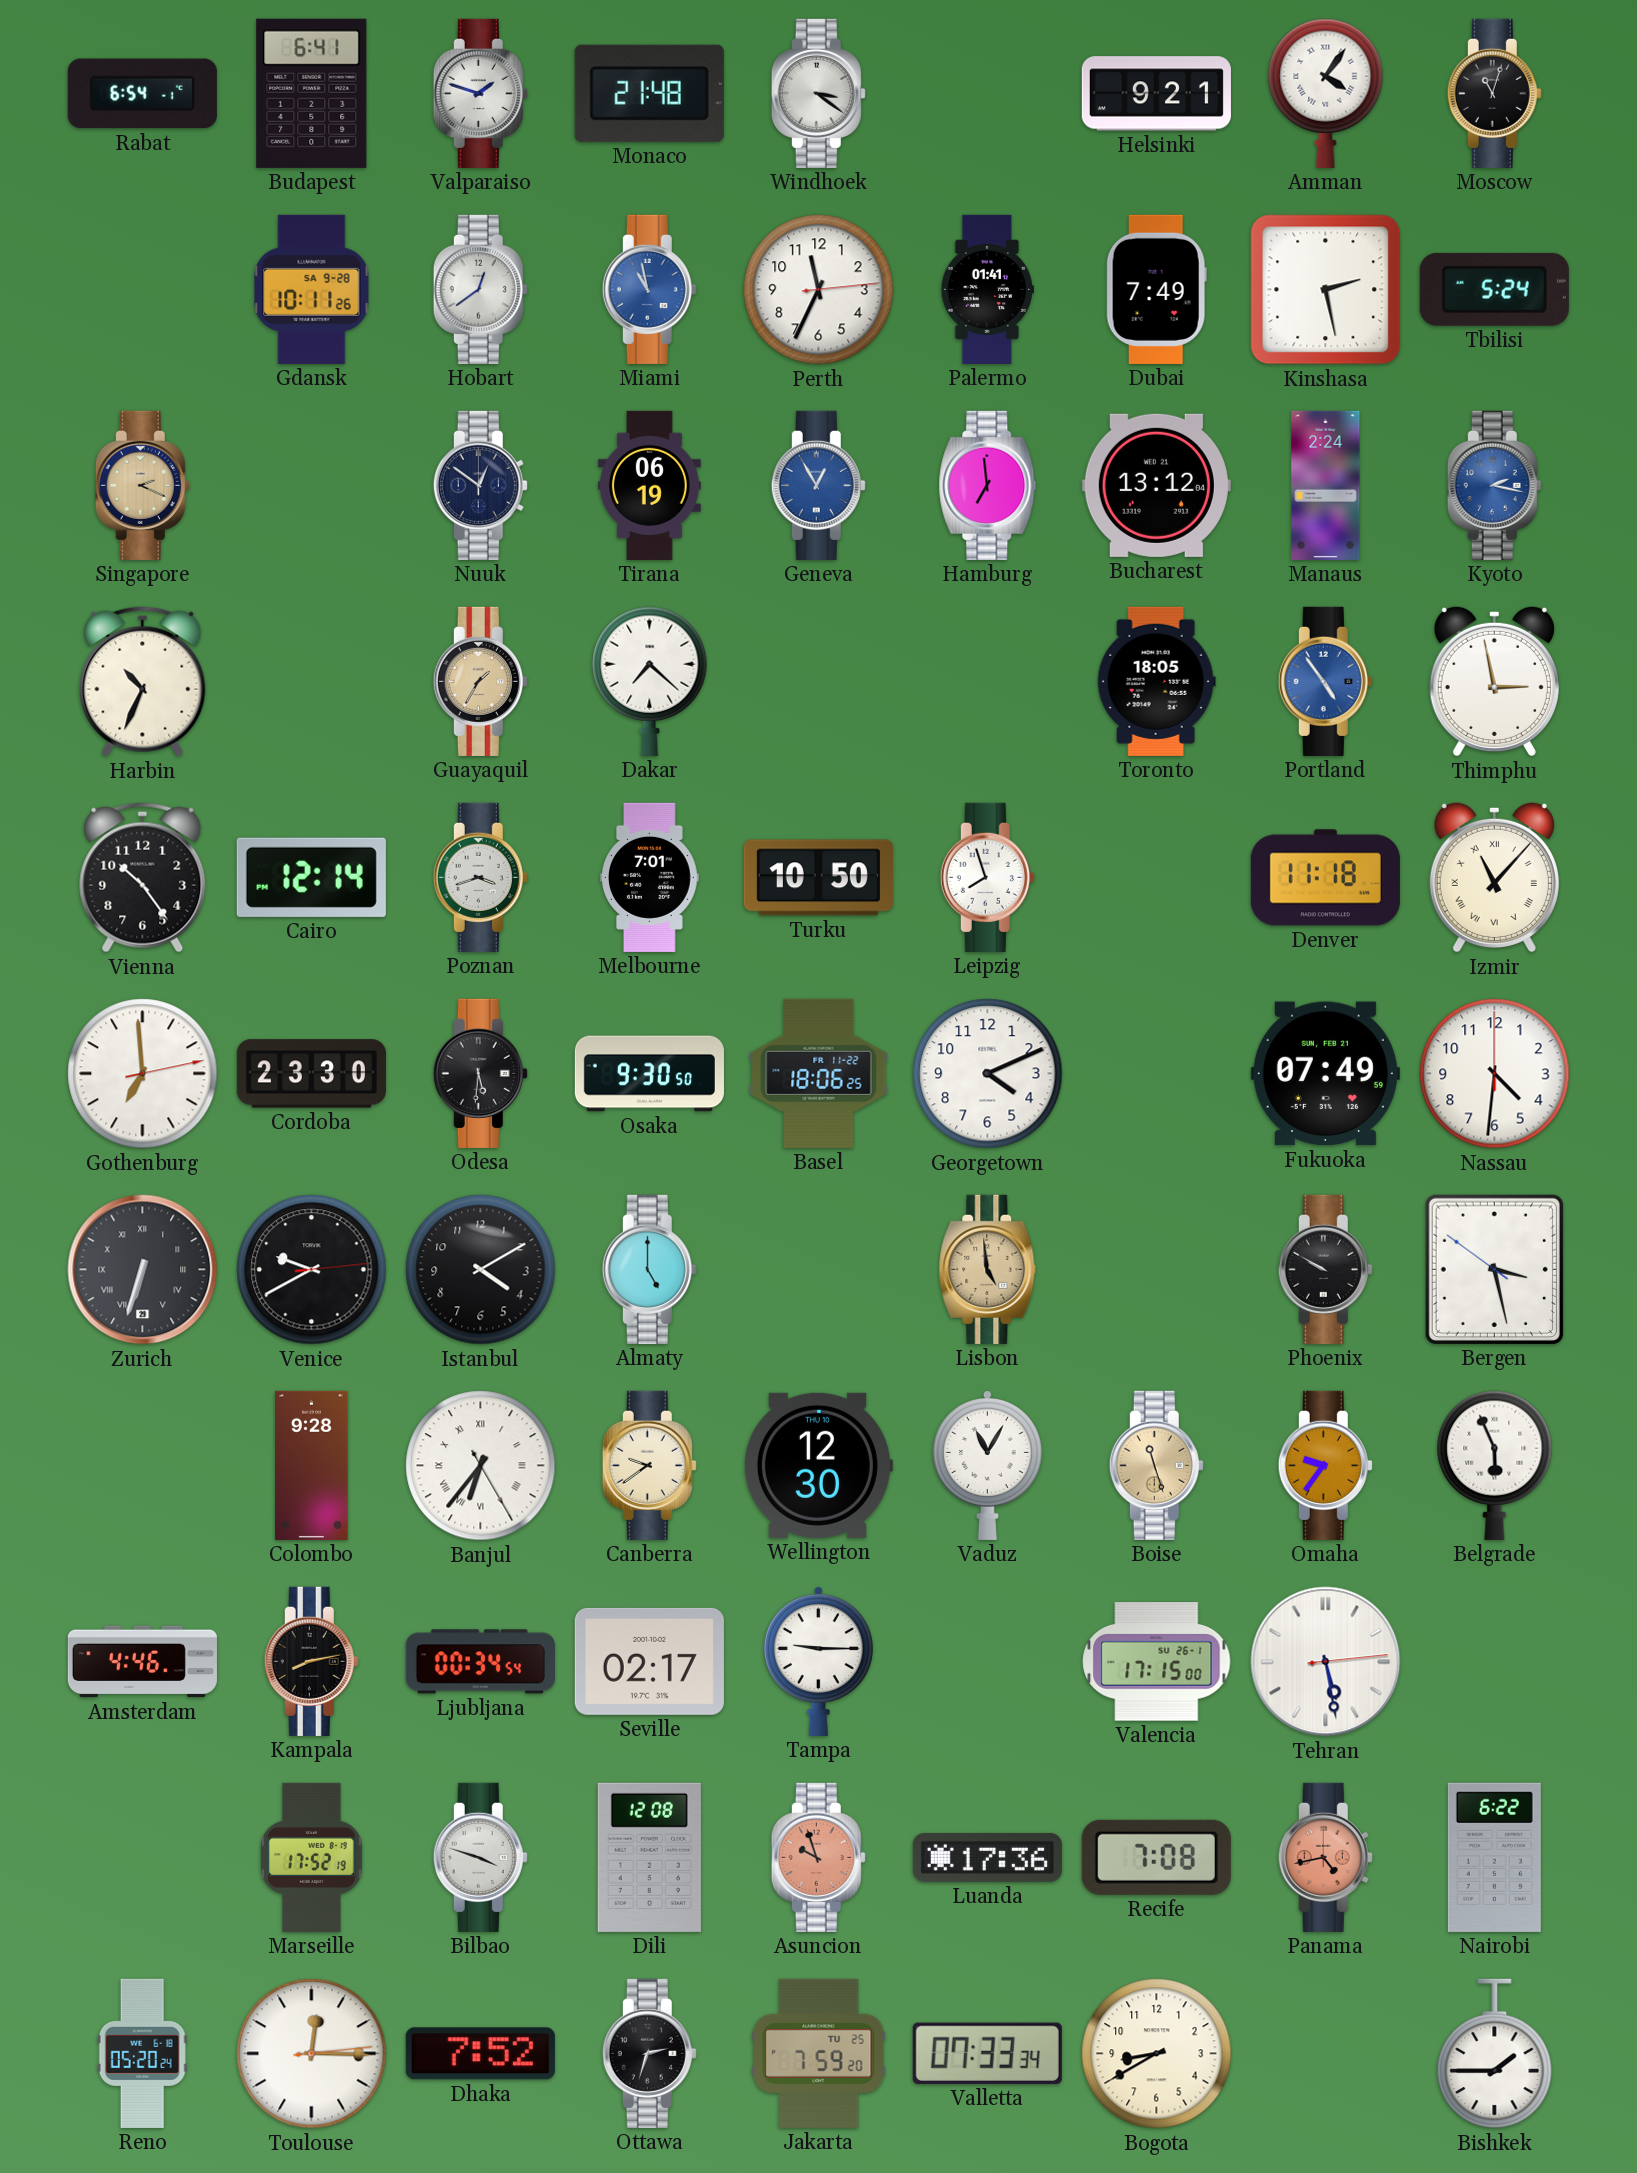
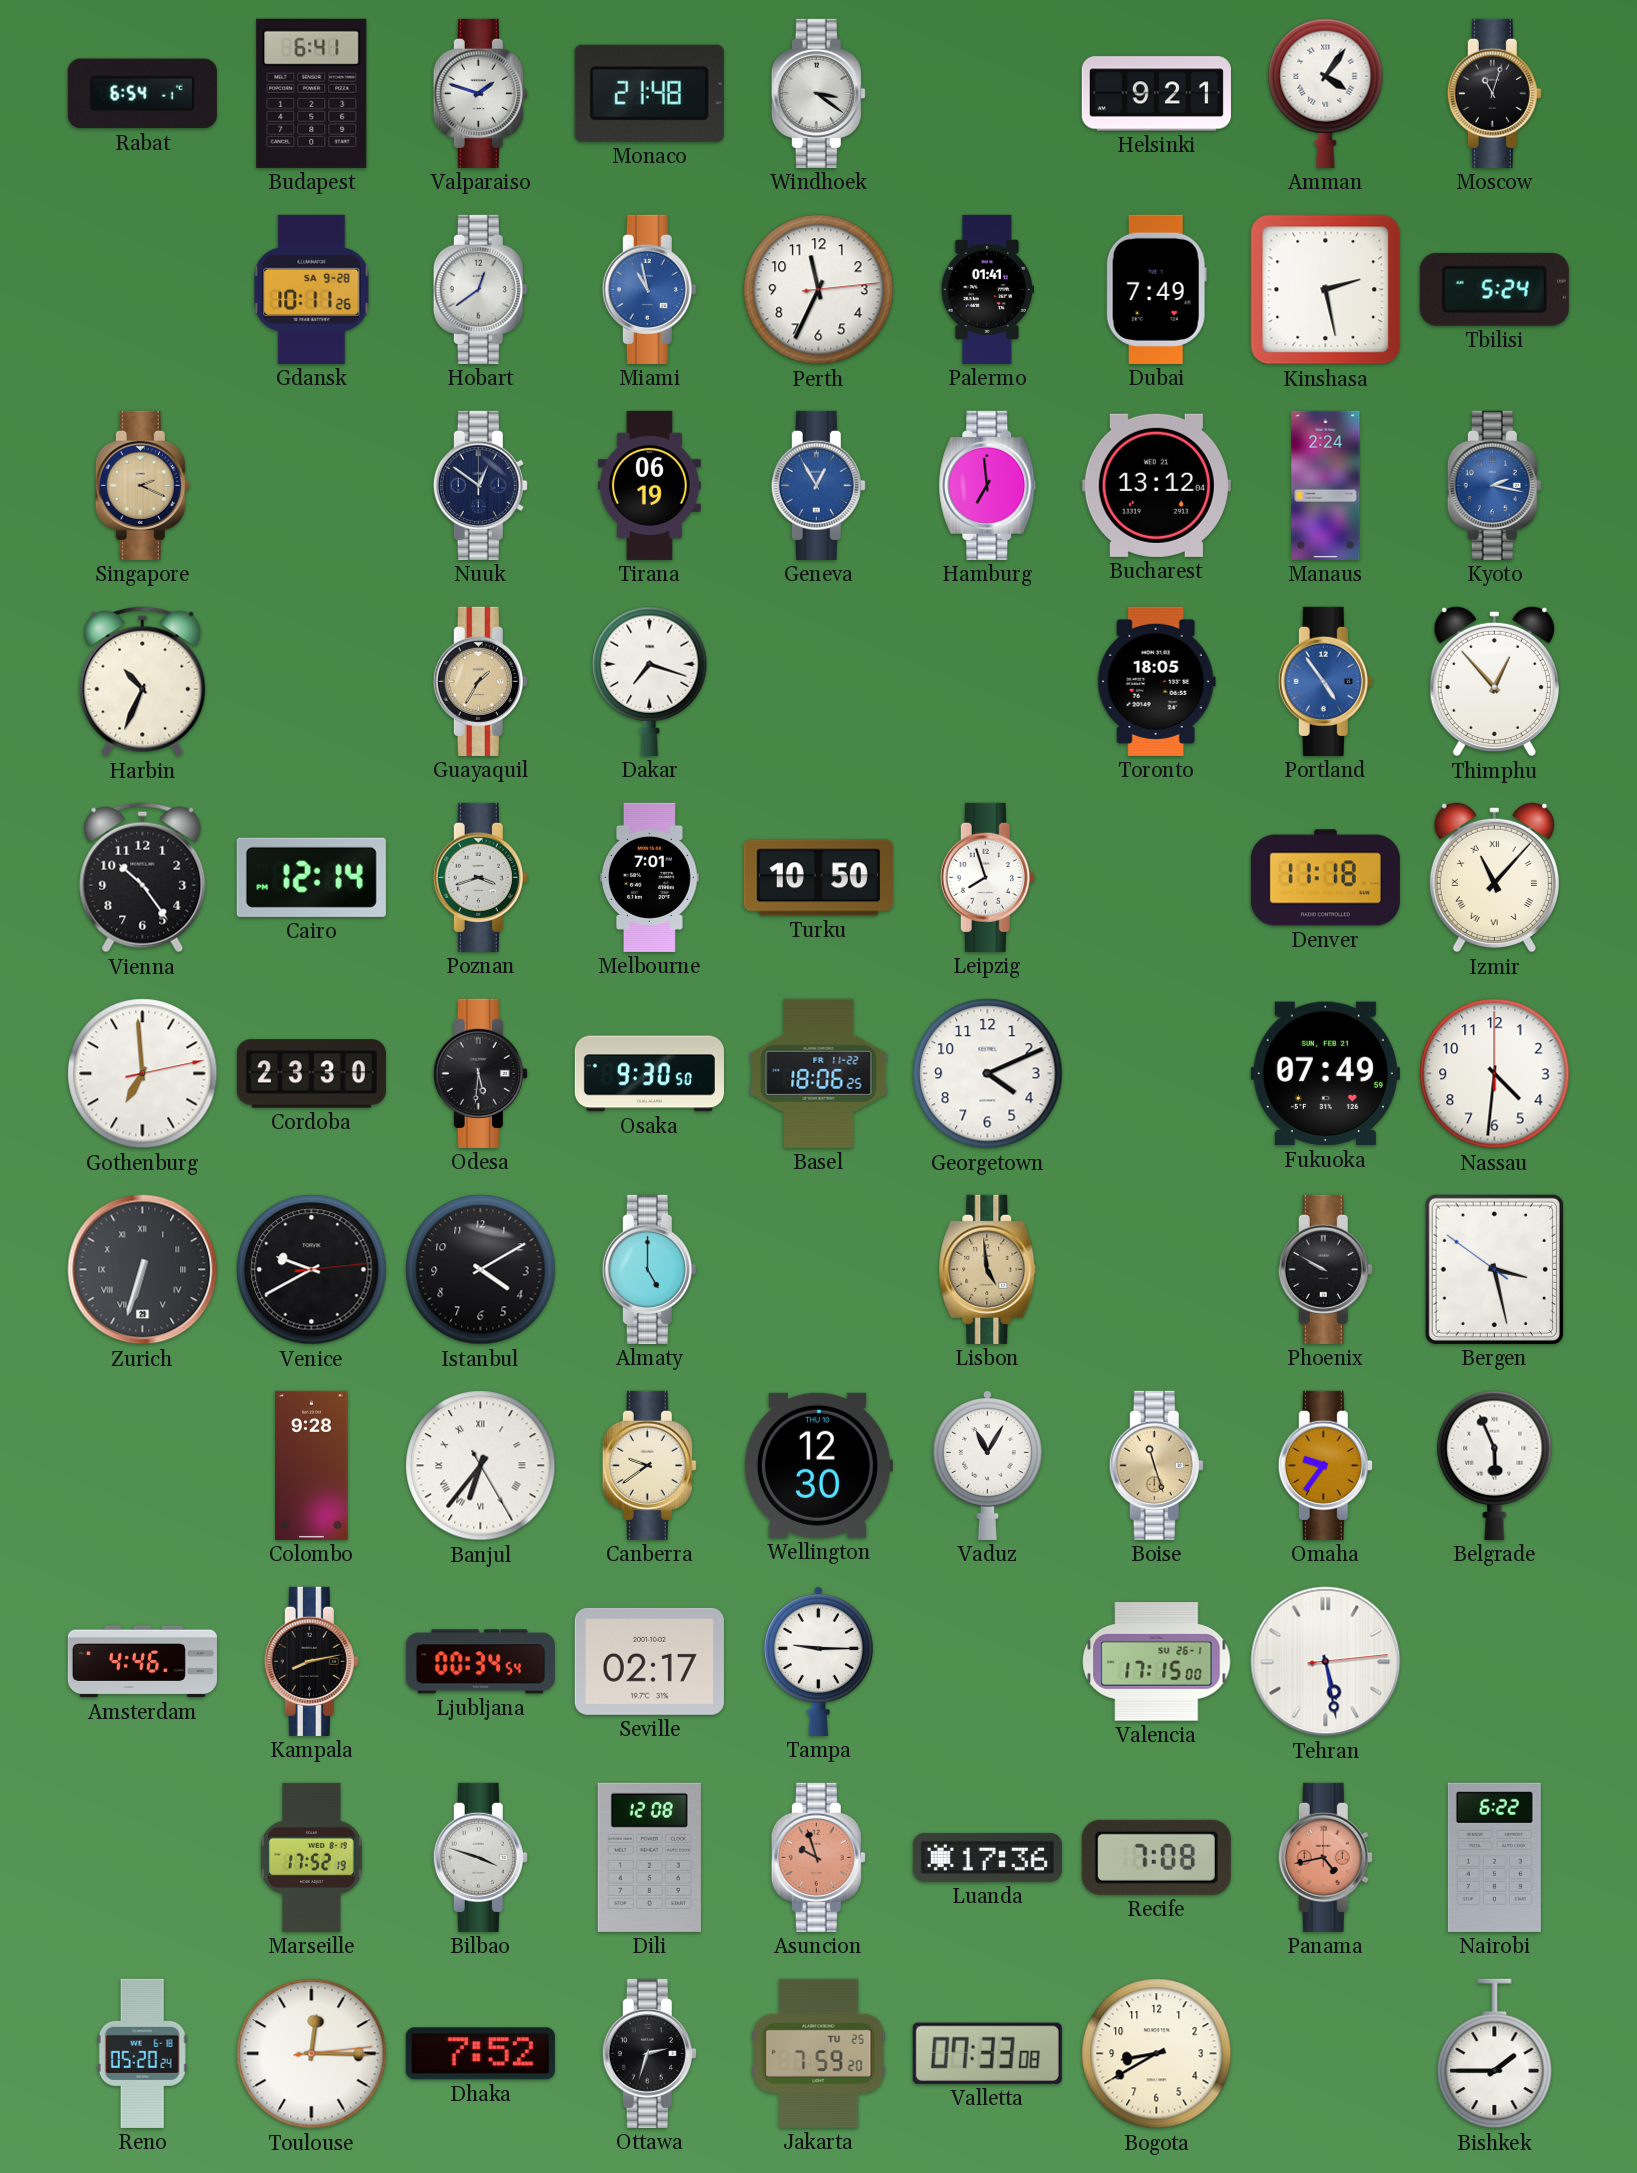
Dakar: 7:22 -> 7:18
Thimphu: 2:58 -> 12:53
Valletta: 07:33:34 -> 07:33:08
